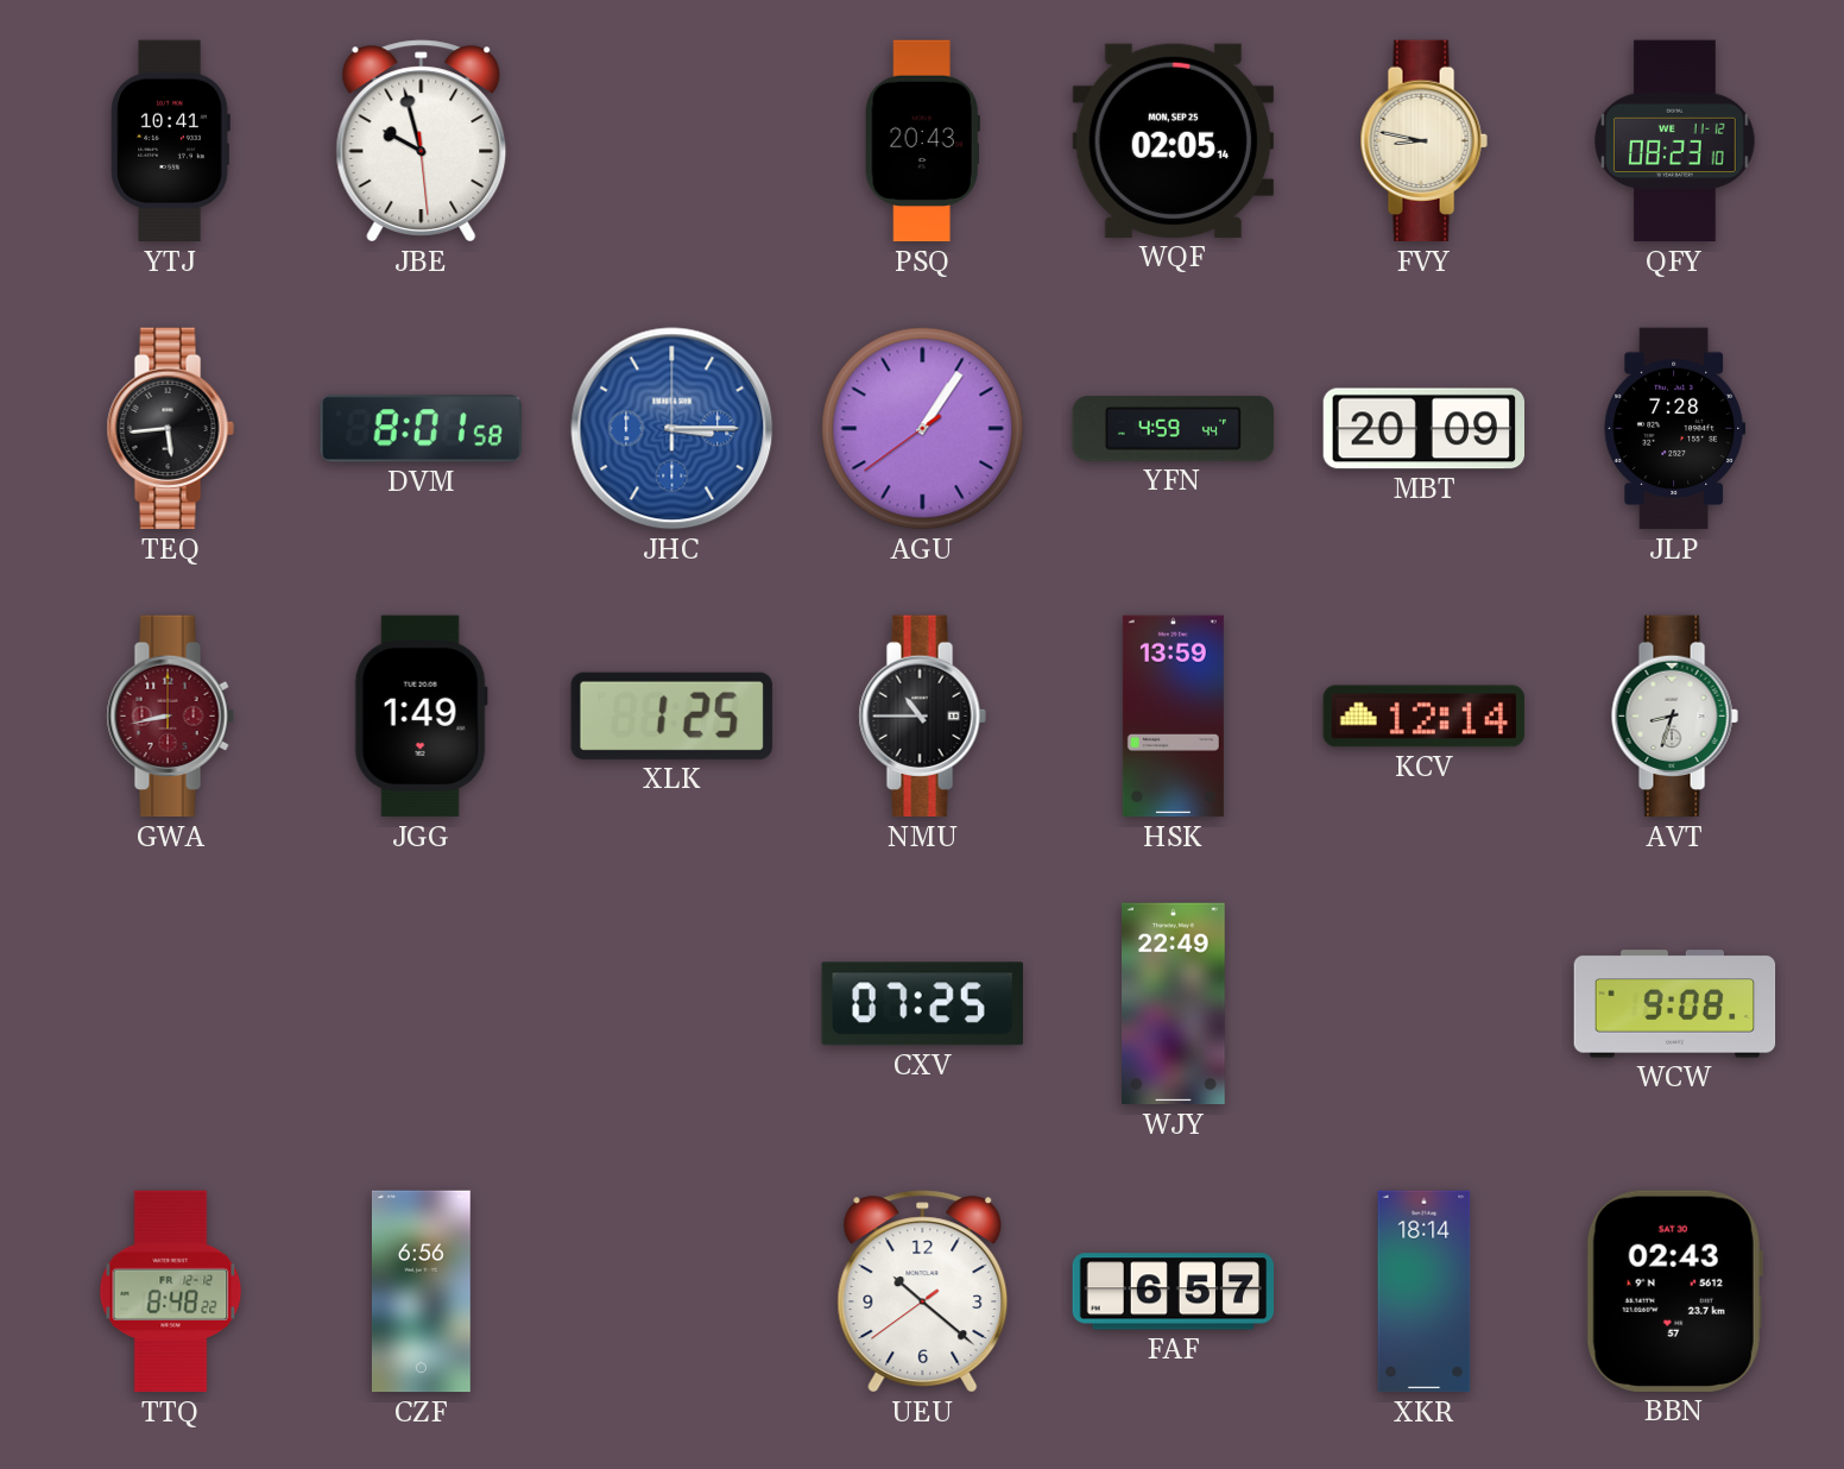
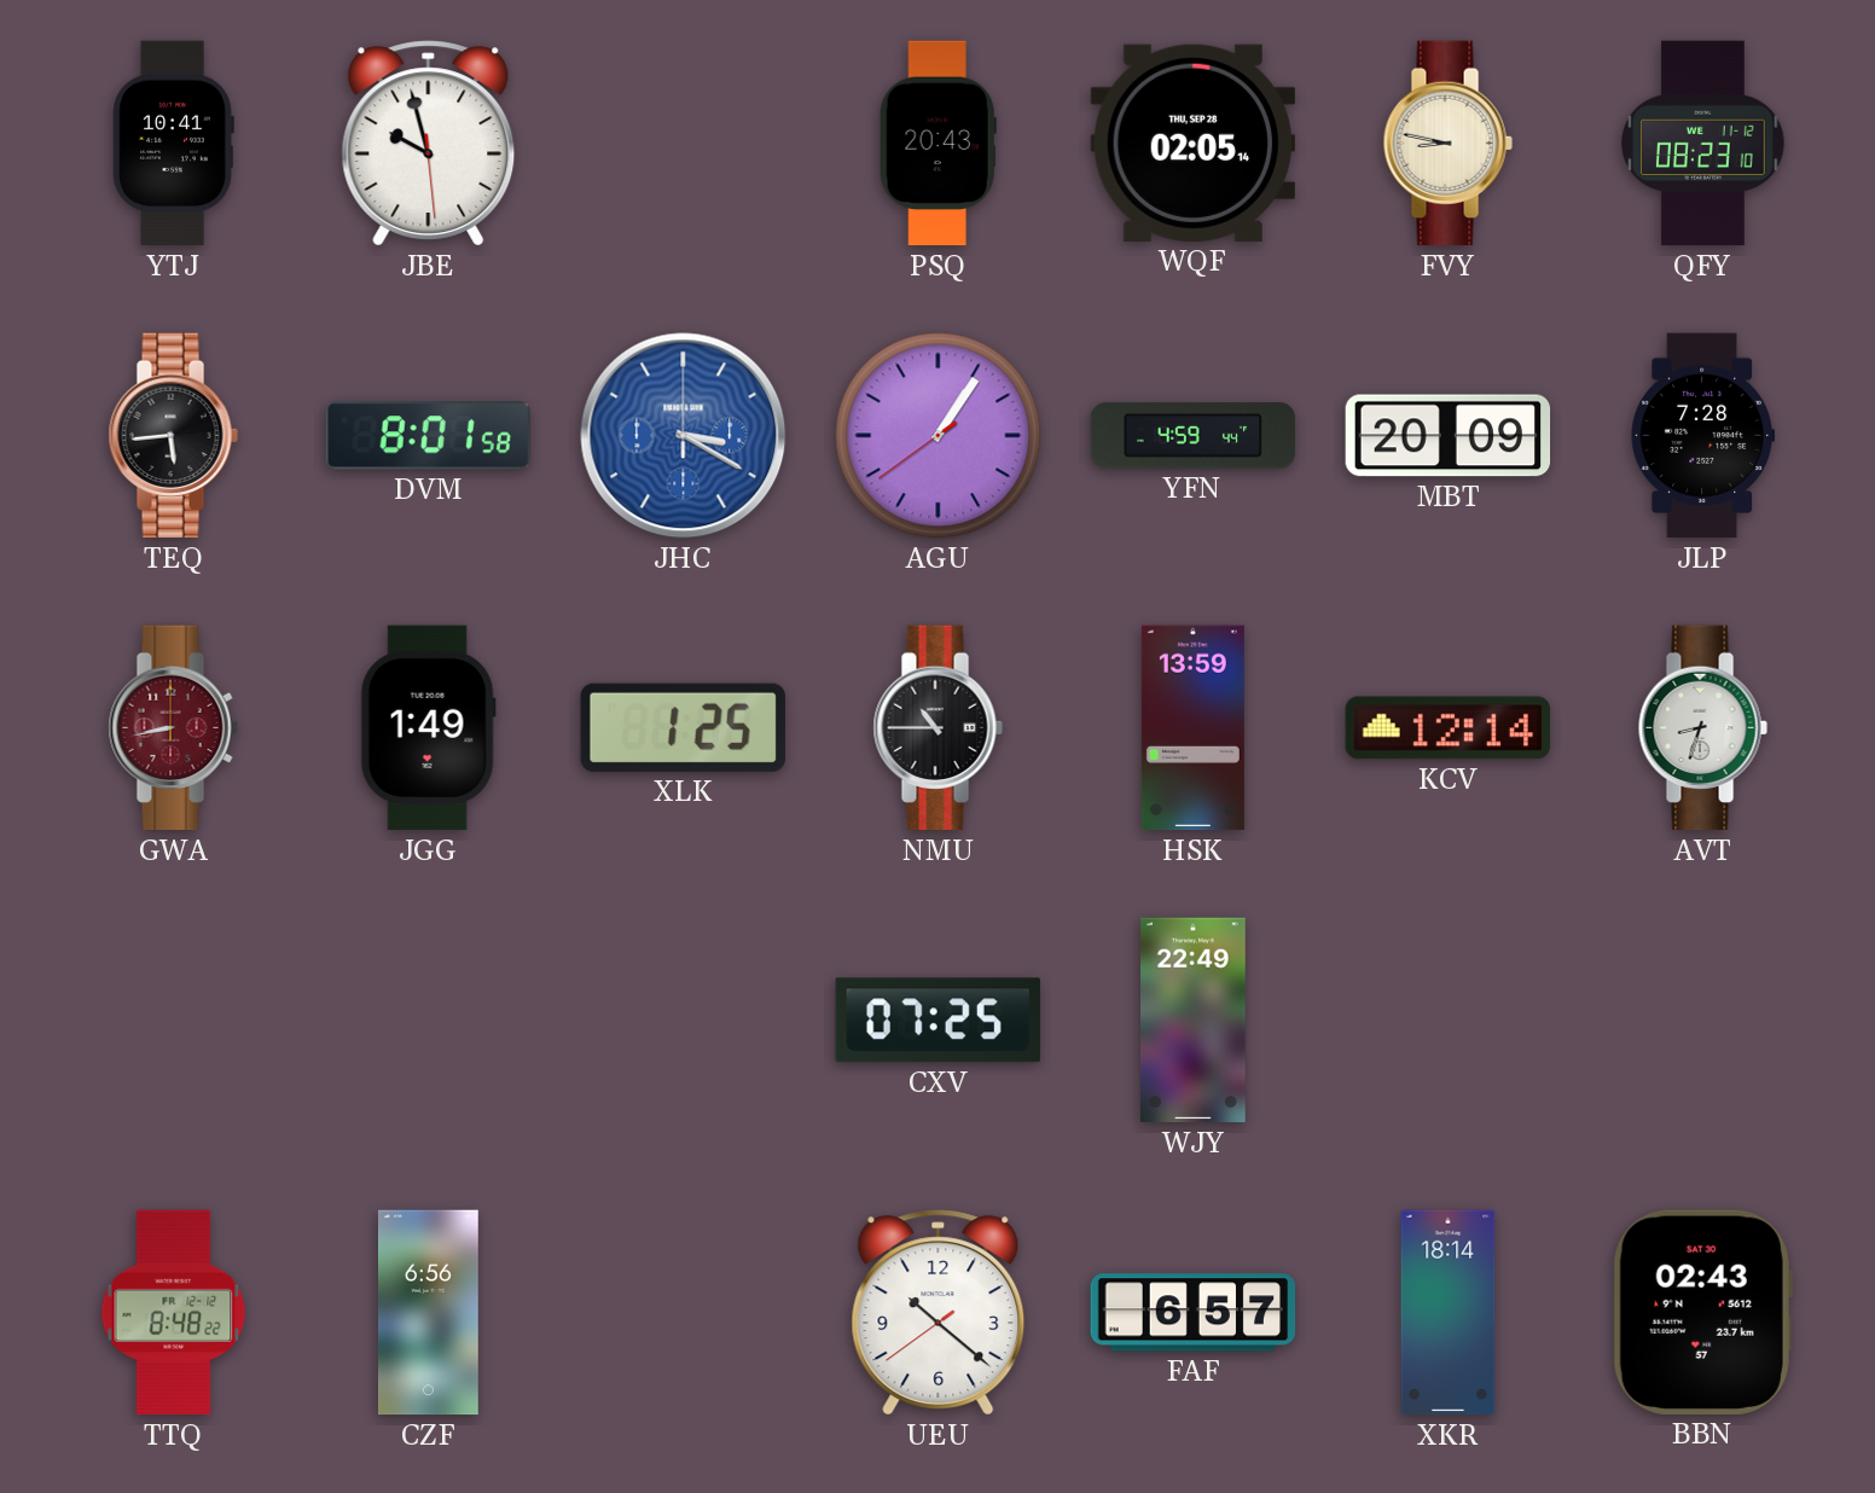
WQF date: MON, SEP 25 -> THU, SEP 28
JHC: 3:15 -> 3:20
WCW: 9:08 -> none
